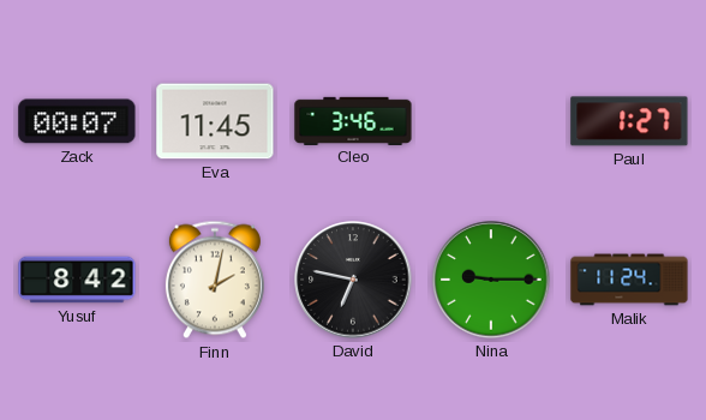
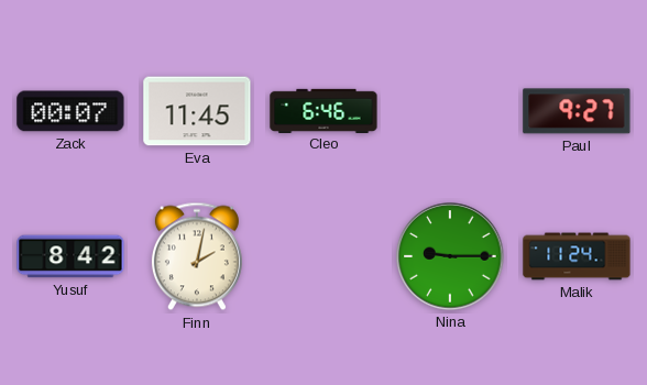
Cleo: 3:46 -> 6:46
Paul: 1:27 -> 9:27
David: 6:47 -> none
